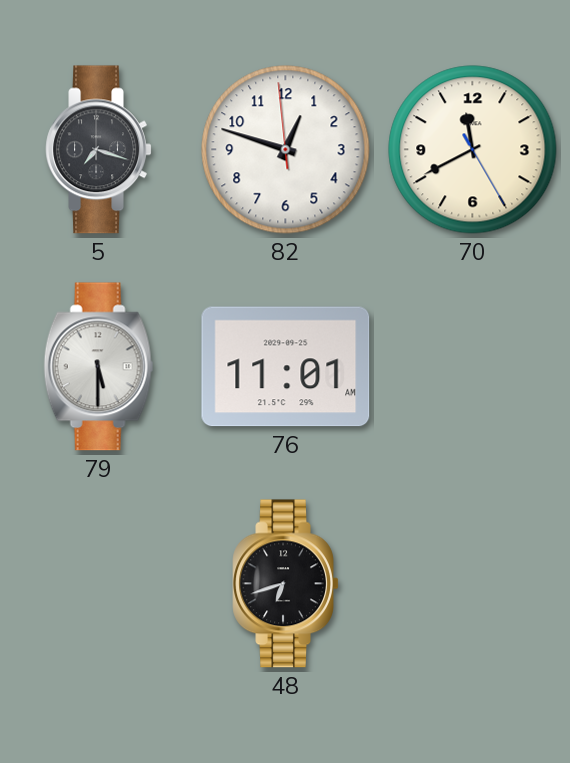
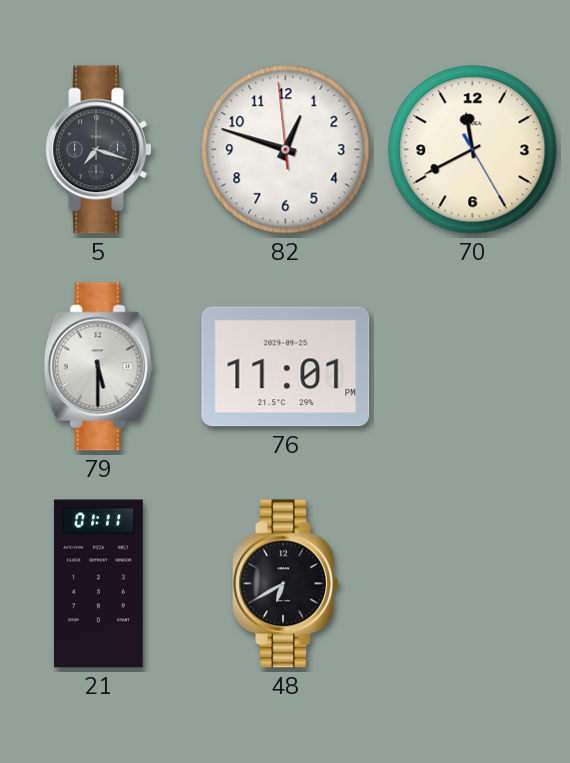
76: 11:01 AM -> 11:01 PM
21: none -> 01:11
48: 6:42 -> 6:40
